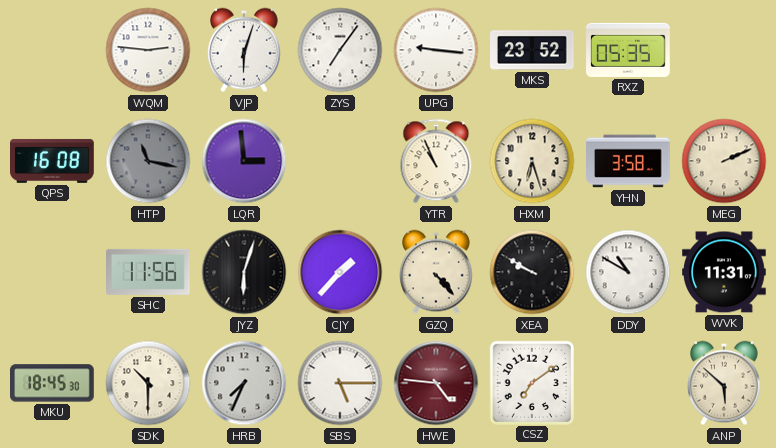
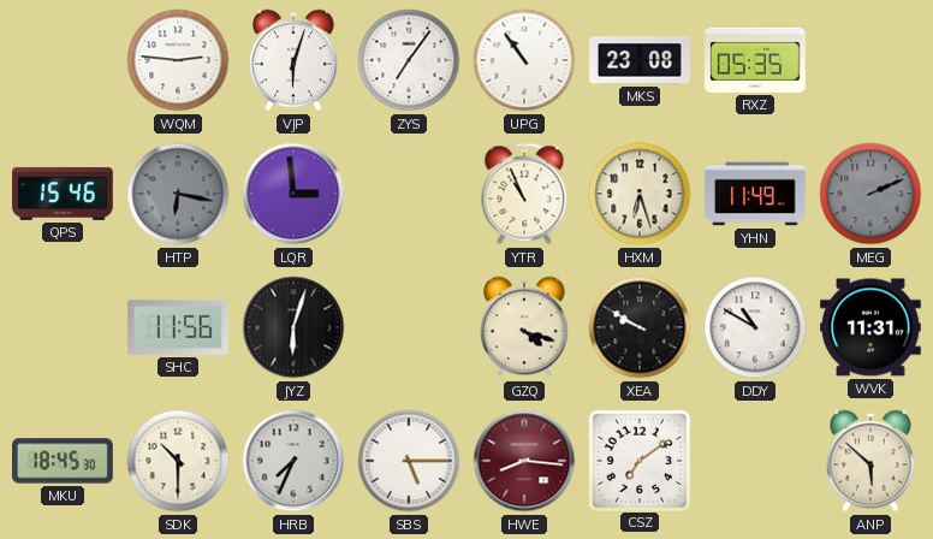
UPG: 9:16 -> 10:54
MKS: 23:52 -> 23:08
QPS: 16:08 -> 15:46
HTP: 11:17 -> 6:17
YHN: 3:58 -> 11:49
MEG dial: cream -> grey
CJY: 1:37 -> none
GZQ: 4:23 -> 4:18
HWE: 4:46 -> 8:16
